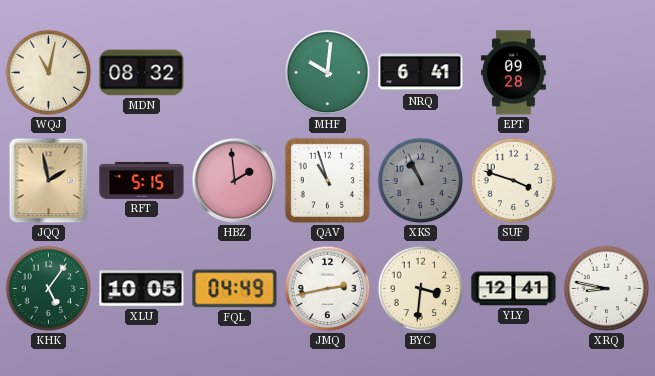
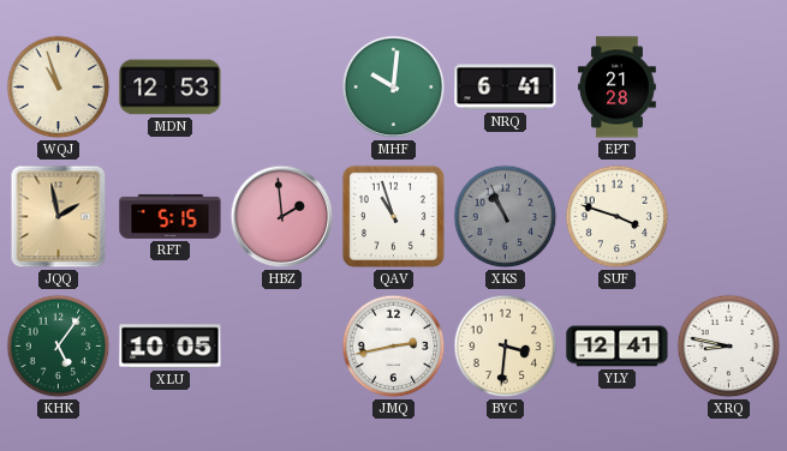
WQJ: 11:02 -> 10:57
MDN: 08:32 -> 12:53
EPT: 09:28 -> 21:28
FQL: 04:49 -> none
